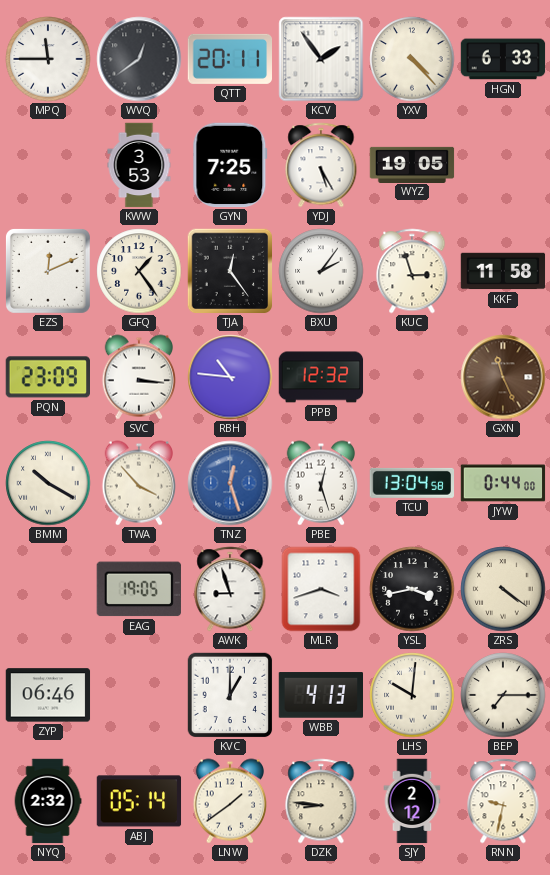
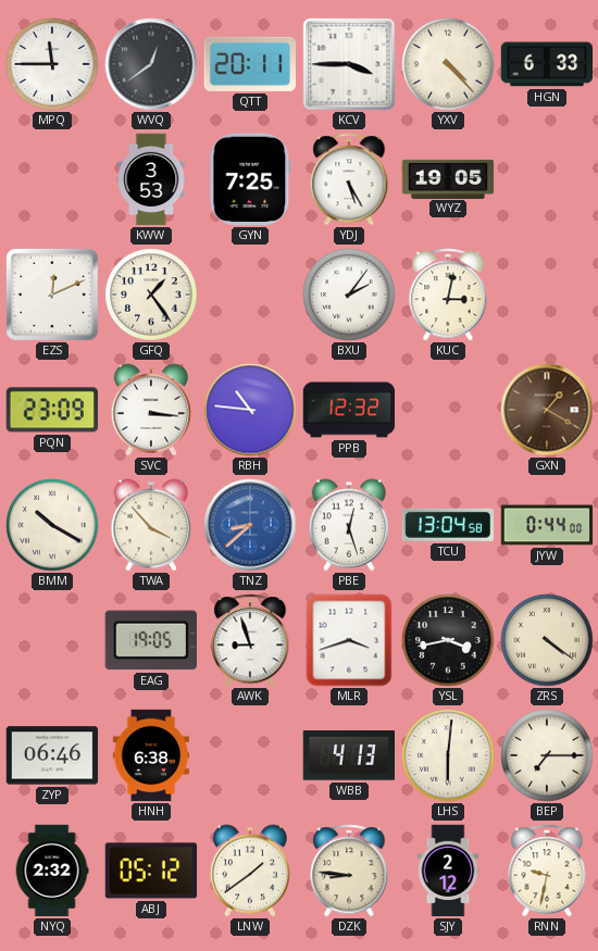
KCV: 1:54 -> 3:45
TJA: 12:24 -> none
KUC: 2:57 -> 3:02
KKF: 11:58 -> none
GXN: 11:26 -> 1:20
TNZ: 12:27 -> 8:38
HNH: none -> 6:38
KVC: 1:00 -> none
LHS: 10:01 -> 6:01
ABJ: 05:14 -> 05:12
